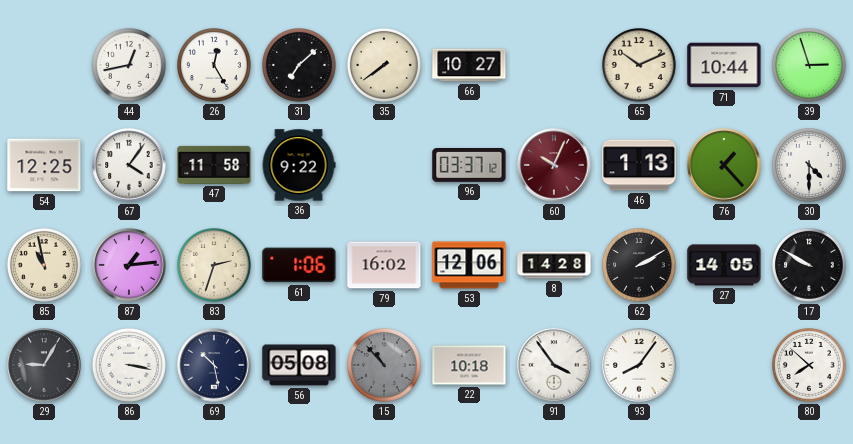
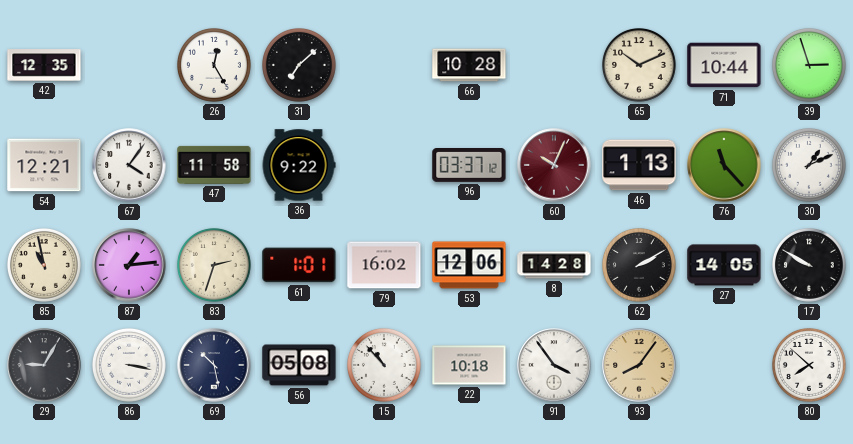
42: none -> 12:35
44: 12:43 -> none
35: 7:39 -> none
66: 10:27 -> 10:28
54: 12:25 -> 12:21
76: 1:23 -> 11:23
30: 4:30 -> 1:11
61: 1:06 -> 1:01
15 dial: grey -> white
93 dial: white -> champagne
